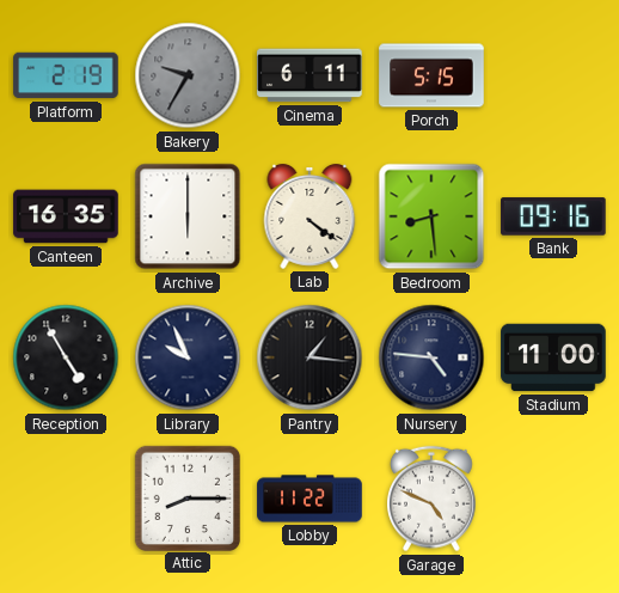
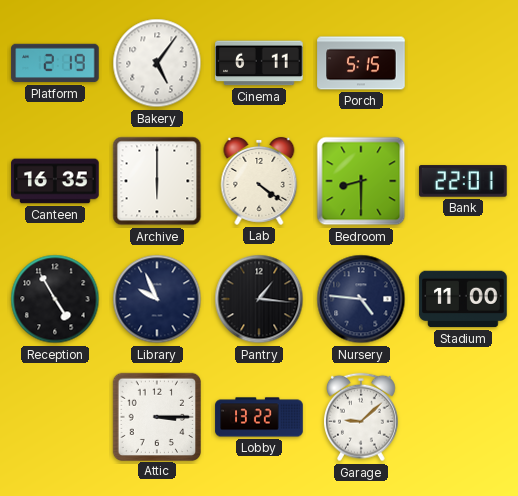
Bakery: 9:35 -> 5:06
Bakery dial: grey -> white
Bedroom: 8:29 -> 8:30
Bank: 09:16 -> 22:01
Attic: 8:15 -> 3:15
Lobby: 11:22 -> 13:22
Garage: 4:49 -> 9:08
